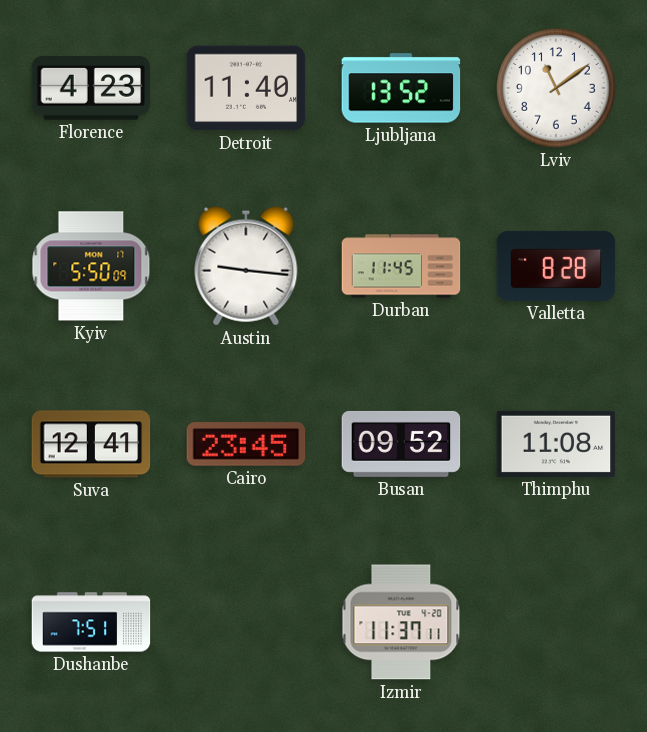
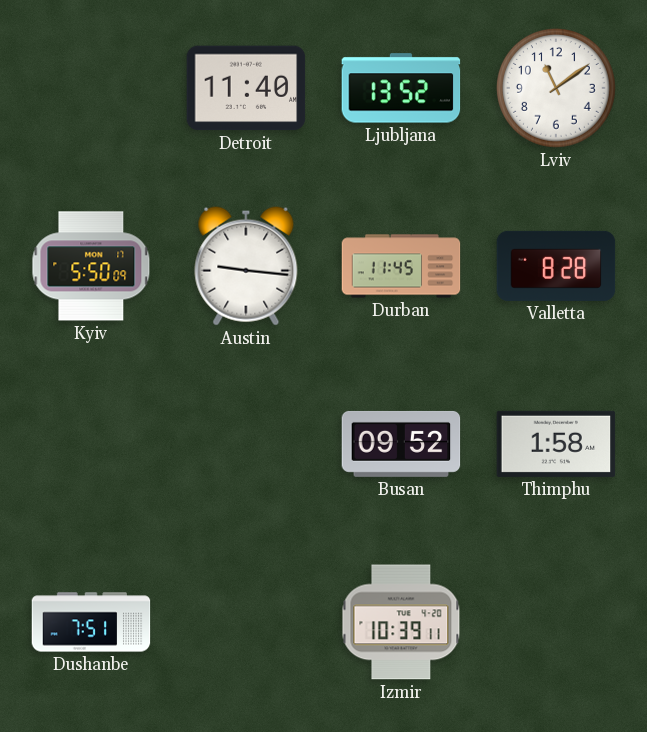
Florence: 4:23 -> none
Suva: 12:41 -> none
Cairo: 23:45 -> none
Thimphu: 11:08 -> 1:58
Izmir: 11:37 -> 10:39
